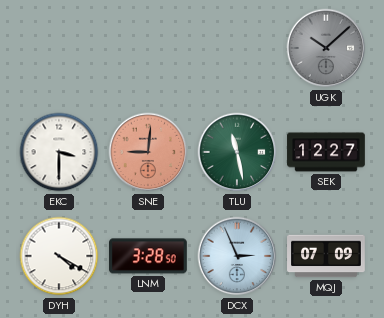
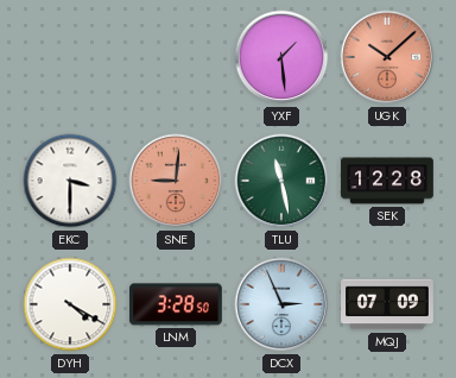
YXF: none -> 1:29
UGK dial: grey -> salmon
SEK: 12:27 -> 12:28
